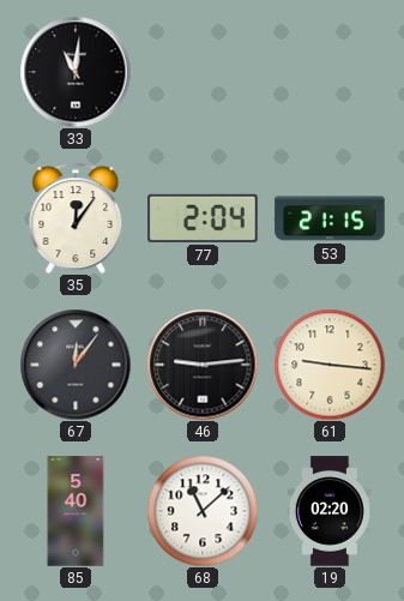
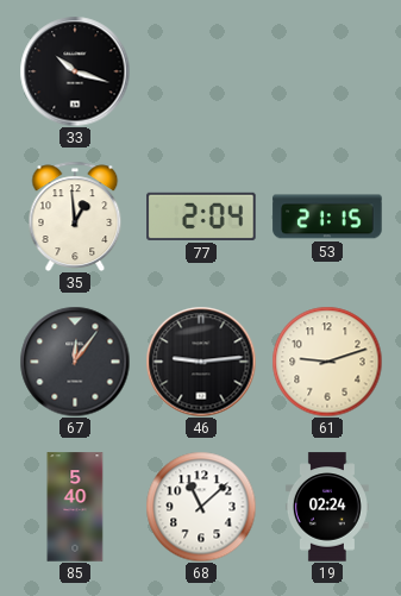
33: 11:01 -> 10:18
35: 12:06 -> 12:59
61: 9:16 -> 9:12
19: 02:20 -> 02:24
